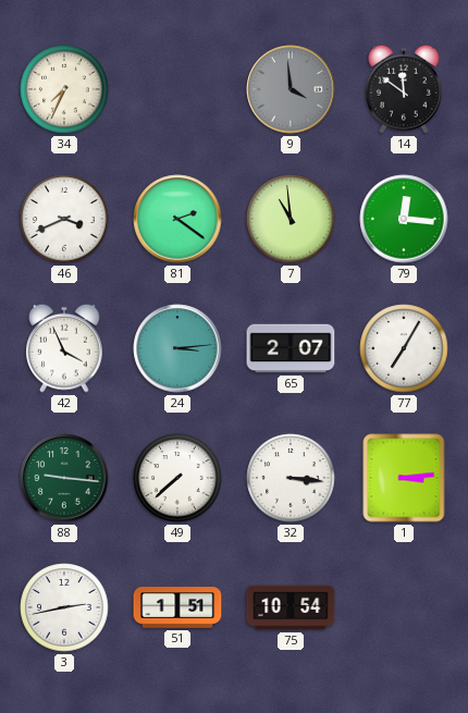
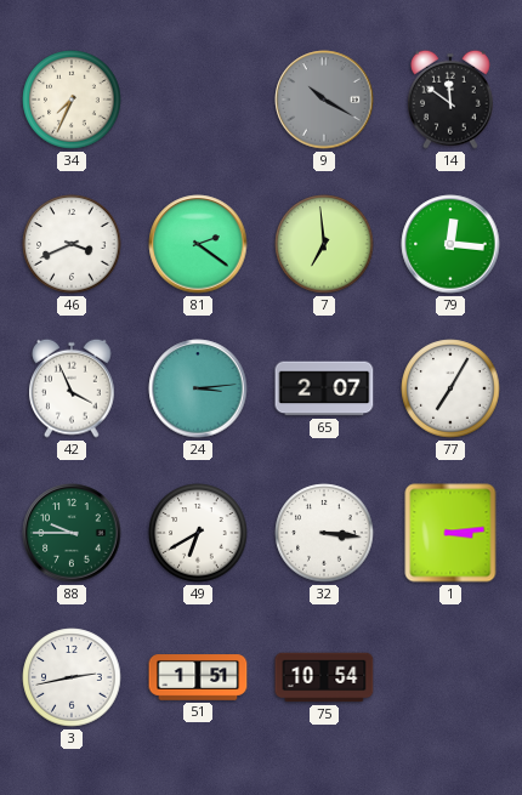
9: 3:59 -> 10:20
7: 10:59 -> 6:59
88: 9:16 -> 9:45
49: 7:38 -> 6:40
